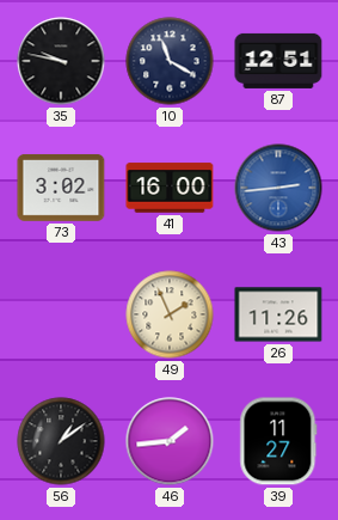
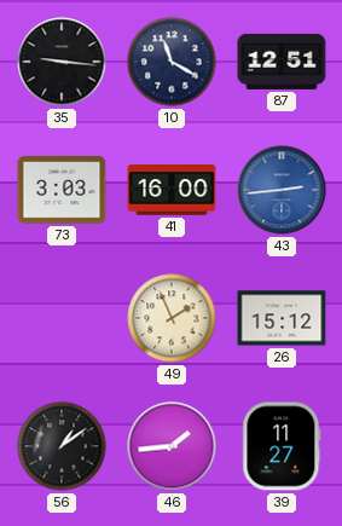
35: 9:47 -> 9:16
73: 3:02 -> 3:03
26: 11:26 -> 15:12
